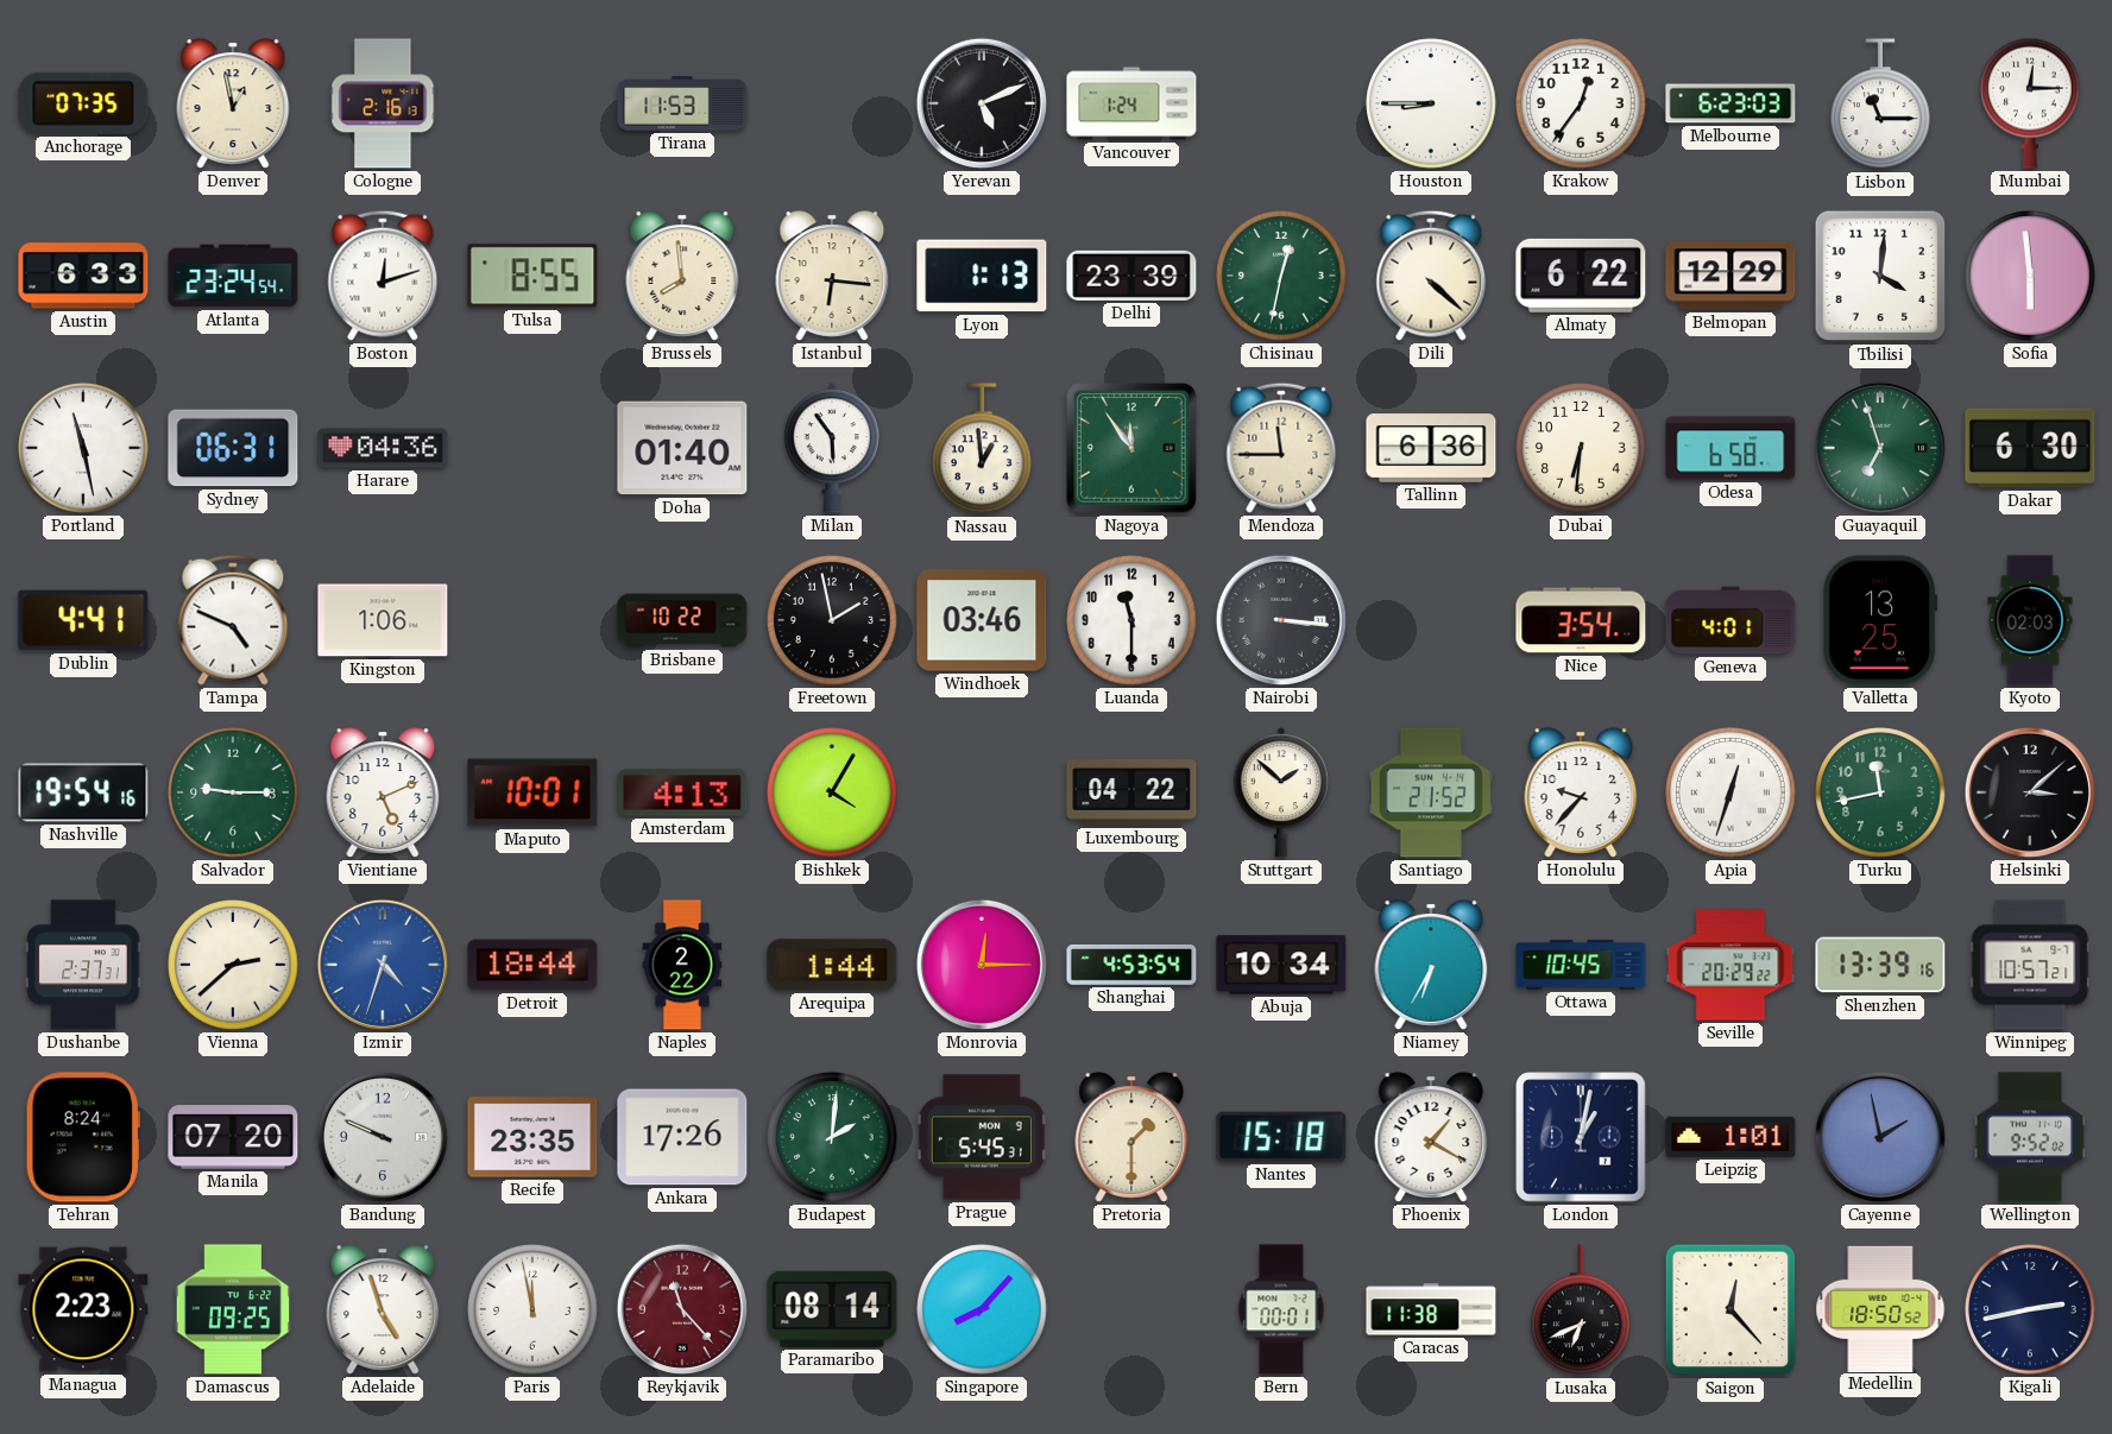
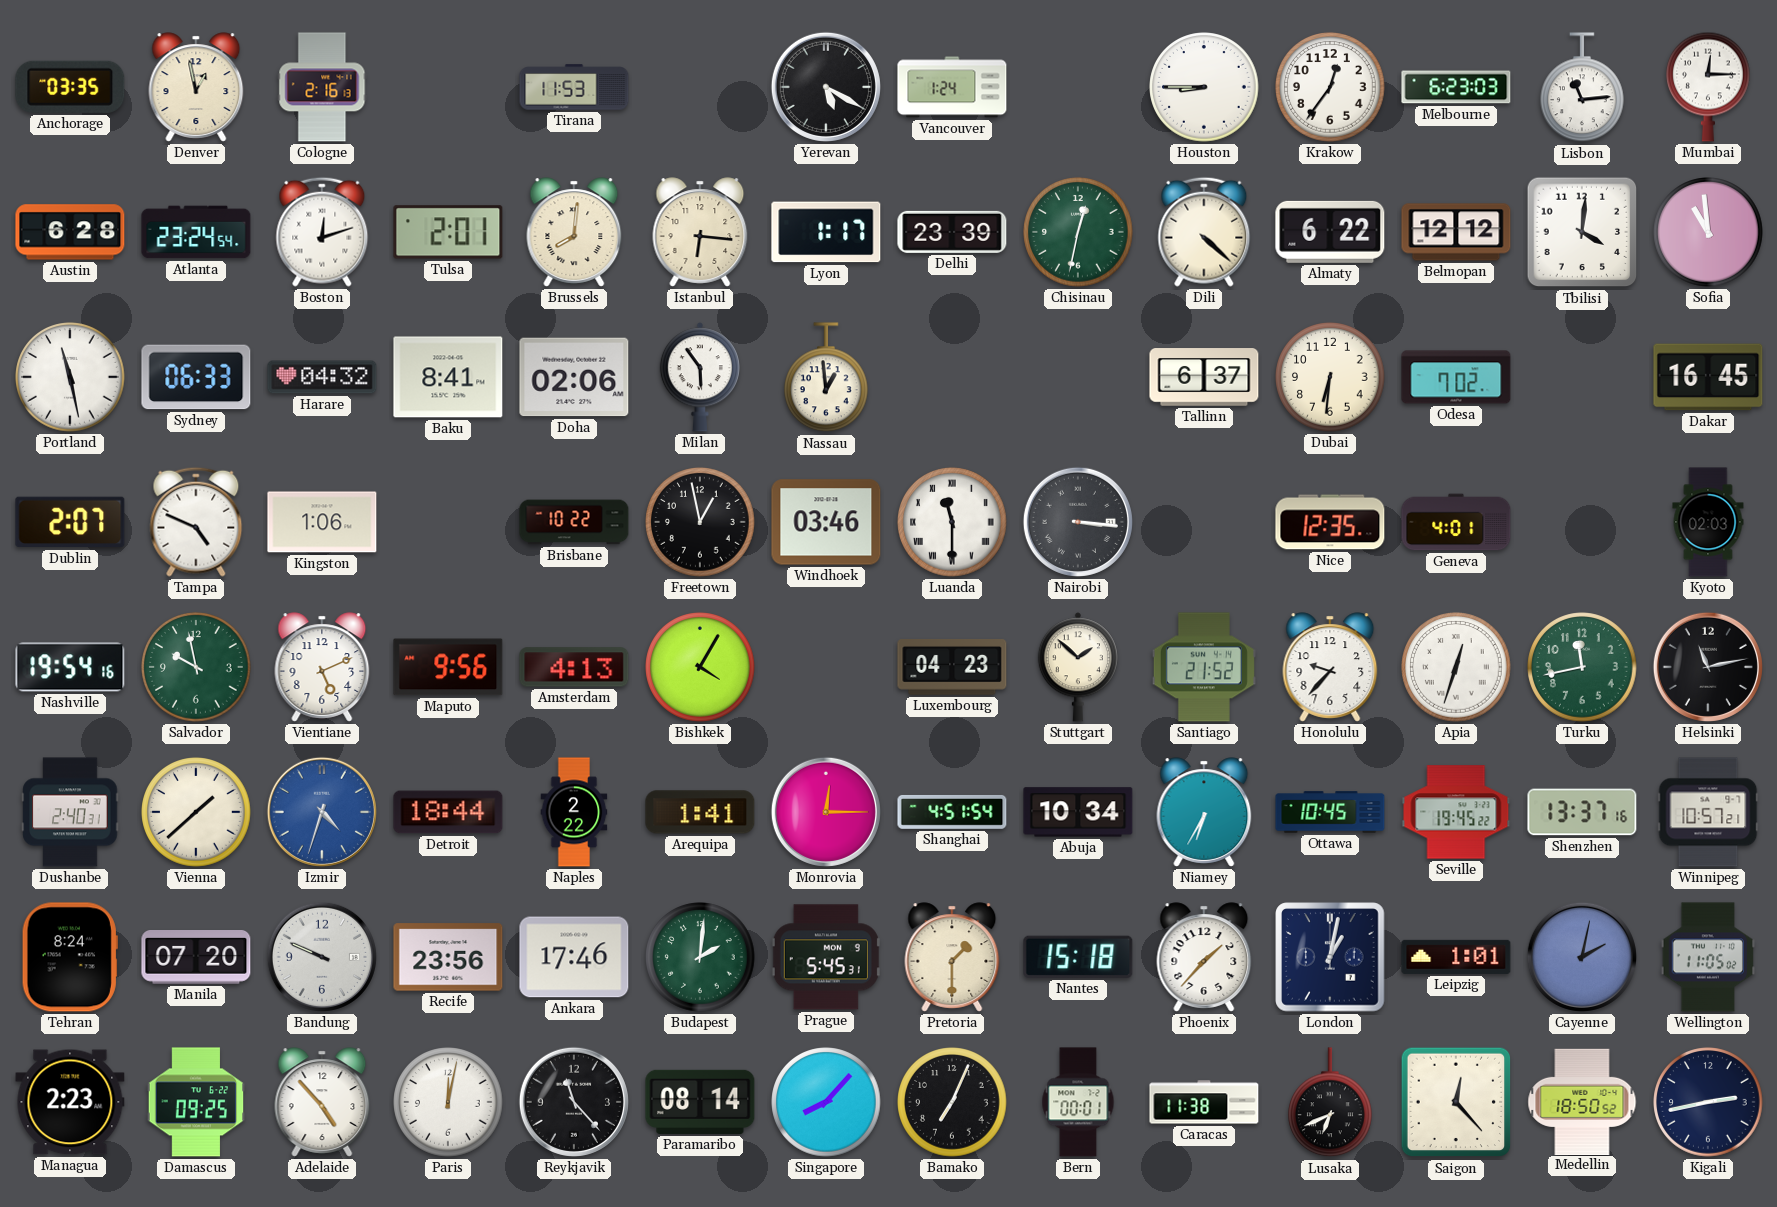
Anchorage: 07:35 -> 03:35
Yerevan: 5:11 -> 5:20
Lisbon: 11:15 -> 11:14
Austin: 6:33 -> 6:28
Tulsa: 8:55 -> 2:01
Brussels: 7:59 -> 8:01
Lyon: 1:13 -> 1:17
Belmopan: 12:29 -> 12:12
Sofia: 5:59 -> 10:59
Sydney: 06:31 -> 06:33
Harare: 04:36 -> 04:32
Baku: none -> 8:41
Doha: 01:40 -> 02:06
Nagoya: 11:54 -> none
Mendoza: 11:45 -> none
Tallinn: 6:36 -> 6:37
Odesa: 6:58 -> 7:02
Guayaquil: 6:57 -> none
Dakar: 6:30 -> 16:45
Dublin: 4:41 -> 2:07
Freetown: 1:58 -> 12:58
Luanda numerals: Arabic -> Roman
Nice: 3:54 -> 12:35
Valletta: 13:25 -> none
Salvador: 9:15 -> 9:58
Maputo: 10:01 -> 9:56
Luxembourg: 04:22 -> 04:23
Helsinki: 3:08 -> 11:13
Dushanbe: 2:37 -> 2:40
Vienna: 2:38 -> 1:38
Arequipa: 1:44 -> 1:41
Shanghai: 4:53 -> 4:51
Seville: 20:29 -> 19:45
Shenzhen: 13:39 -> 13:37
Recife: 23:35 -> 23:56
Ankara: 17:26 -> 17:46
Phoenix: 1:20 -> 1:37
Cayenne: 1:58 -> 2:02
Wellington: 9:52 -> 11:05
Adelaide: 4:57 -> 4:53
Paris: 11:58 -> 12:02
Reykjavik dial: burgundy -> black
Bamako: none -> 7:04
